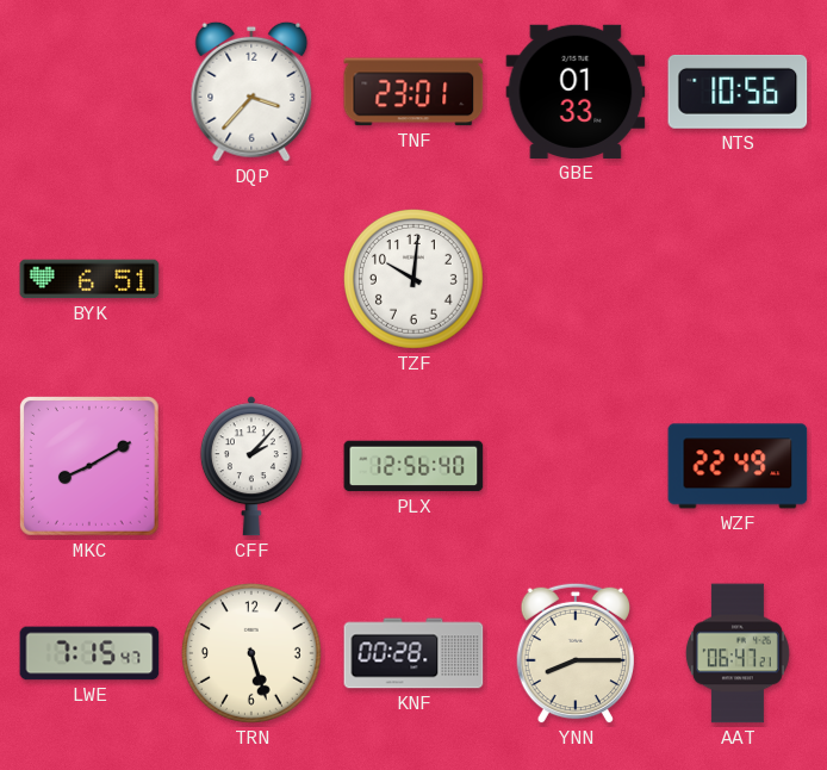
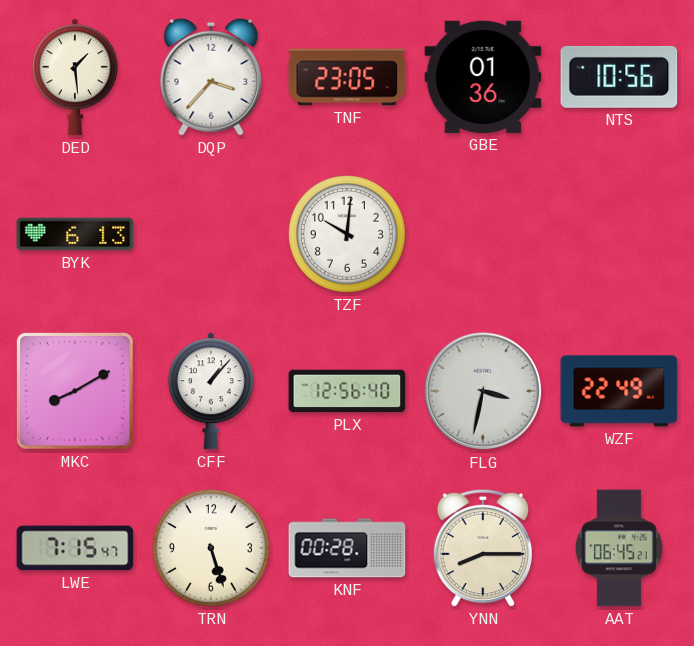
DED: none -> 1:29
TNF: 23:01 -> 23:05
GBE: 01:33 -> 01:36
BYK: 6:51 -> 6:13
CFF: 2:07 -> 1:07
FLG: none -> 3:32
AAT: 06:47 -> 06:45
